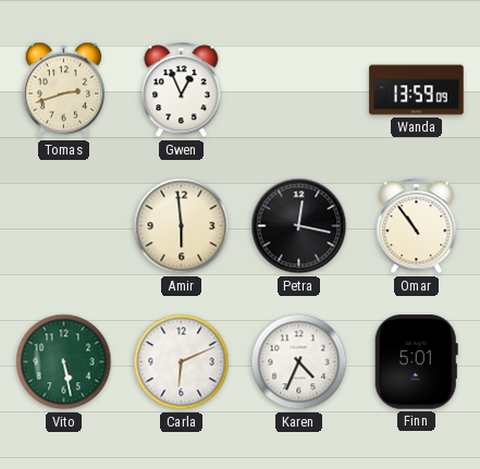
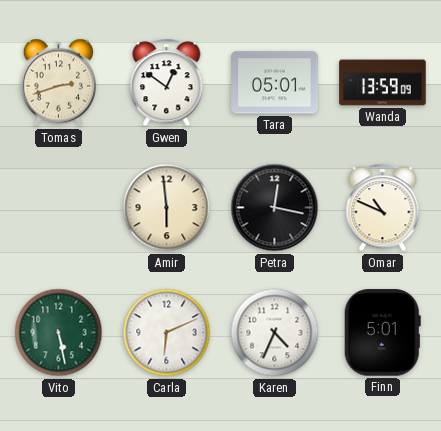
Gwen: 12:56 -> 12:51
Tara: none -> 05:01
Omar: 10:54 -> 10:49
